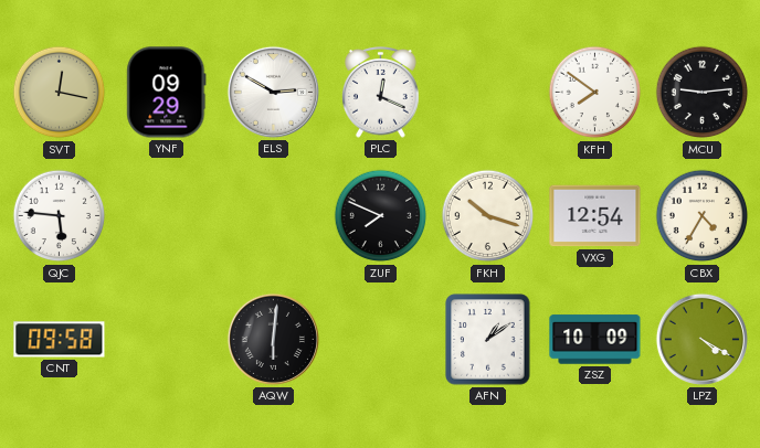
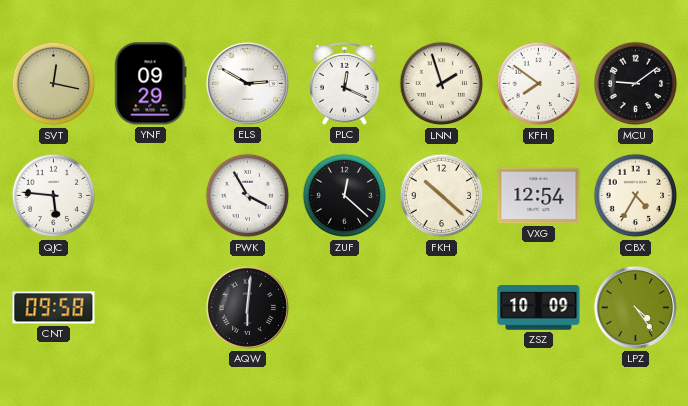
LNN: none -> 1:57
MCU: 9:14 -> 9:09
PWK: none -> 3:55
ZUF: 7:49 -> 12:22
FKH: 10:18 -> 10:22
AFN: 1:09 -> none
LPZ: 4:20 -> 4:24
